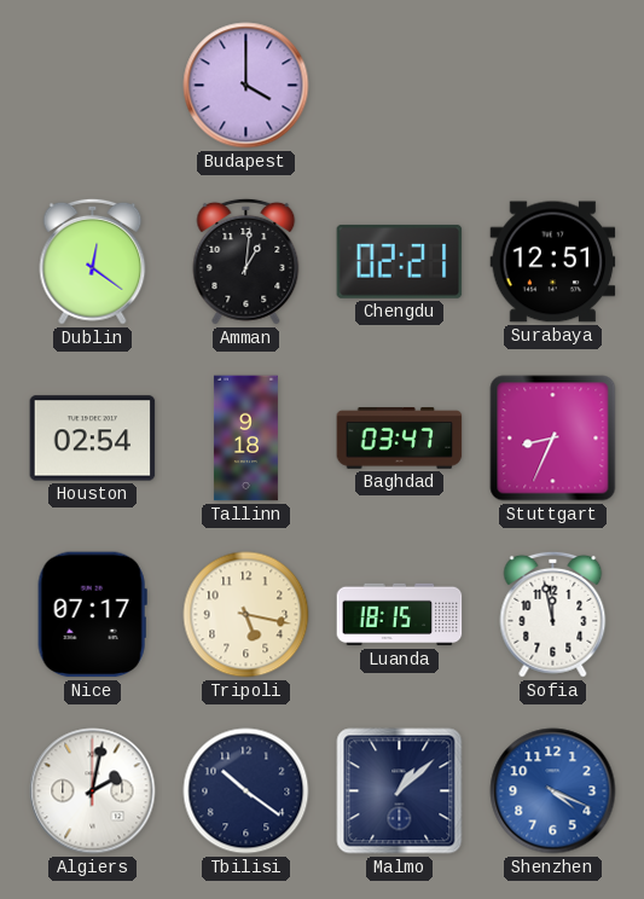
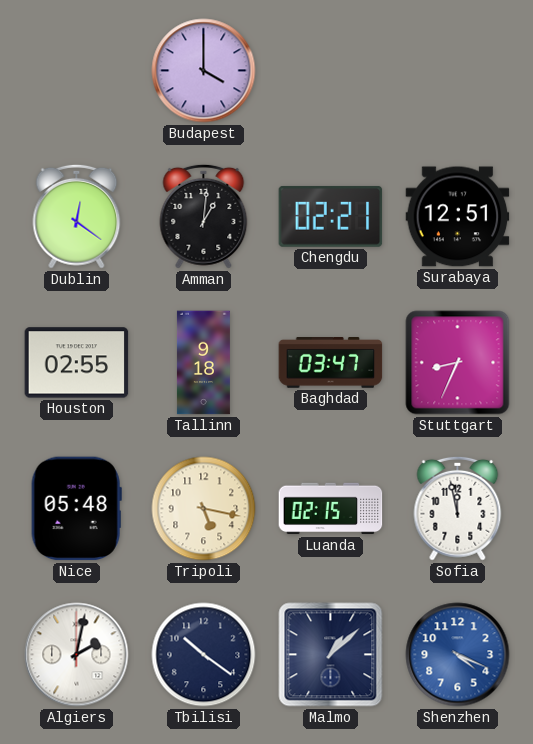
Houston: 02:54 -> 02:55
Nice: 07:17 -> 05:48
Luanda: 18:15 -> 02:15
